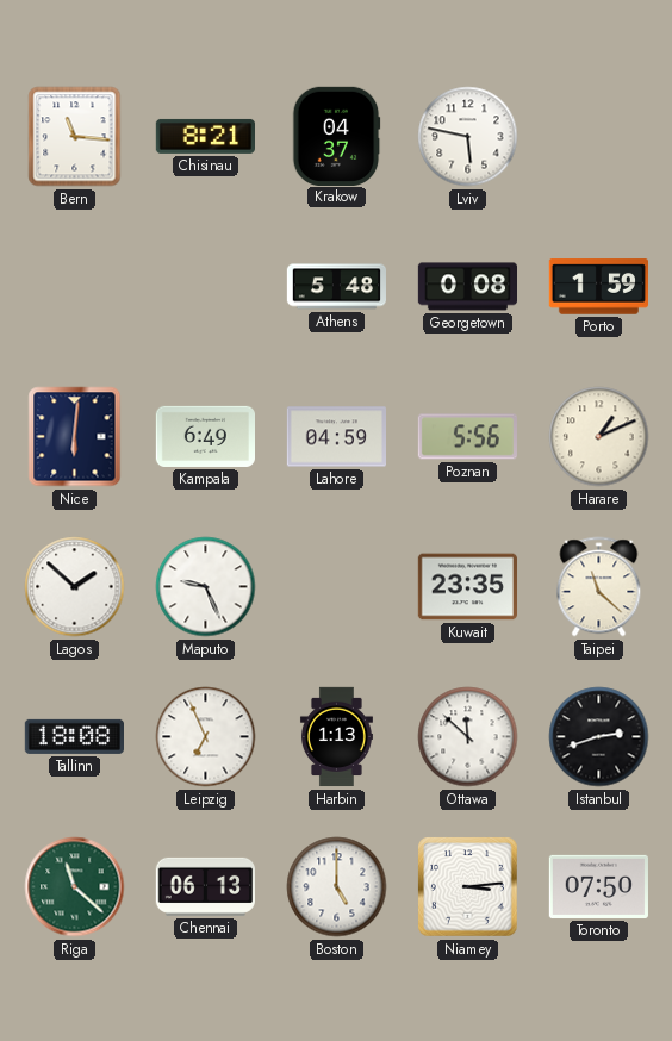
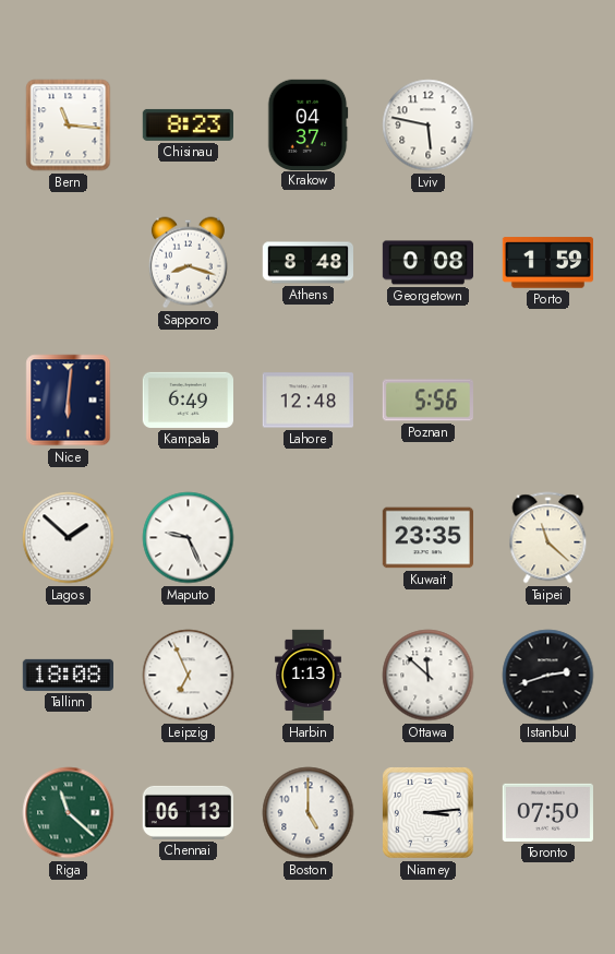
Chisinau: 8:21 -> 8:23
Sapporo: none -> 8:18
Athens: 5:48 -> 8:48
Lahore: 04:59 -> 12:48
Harare: 1:11 -> none
